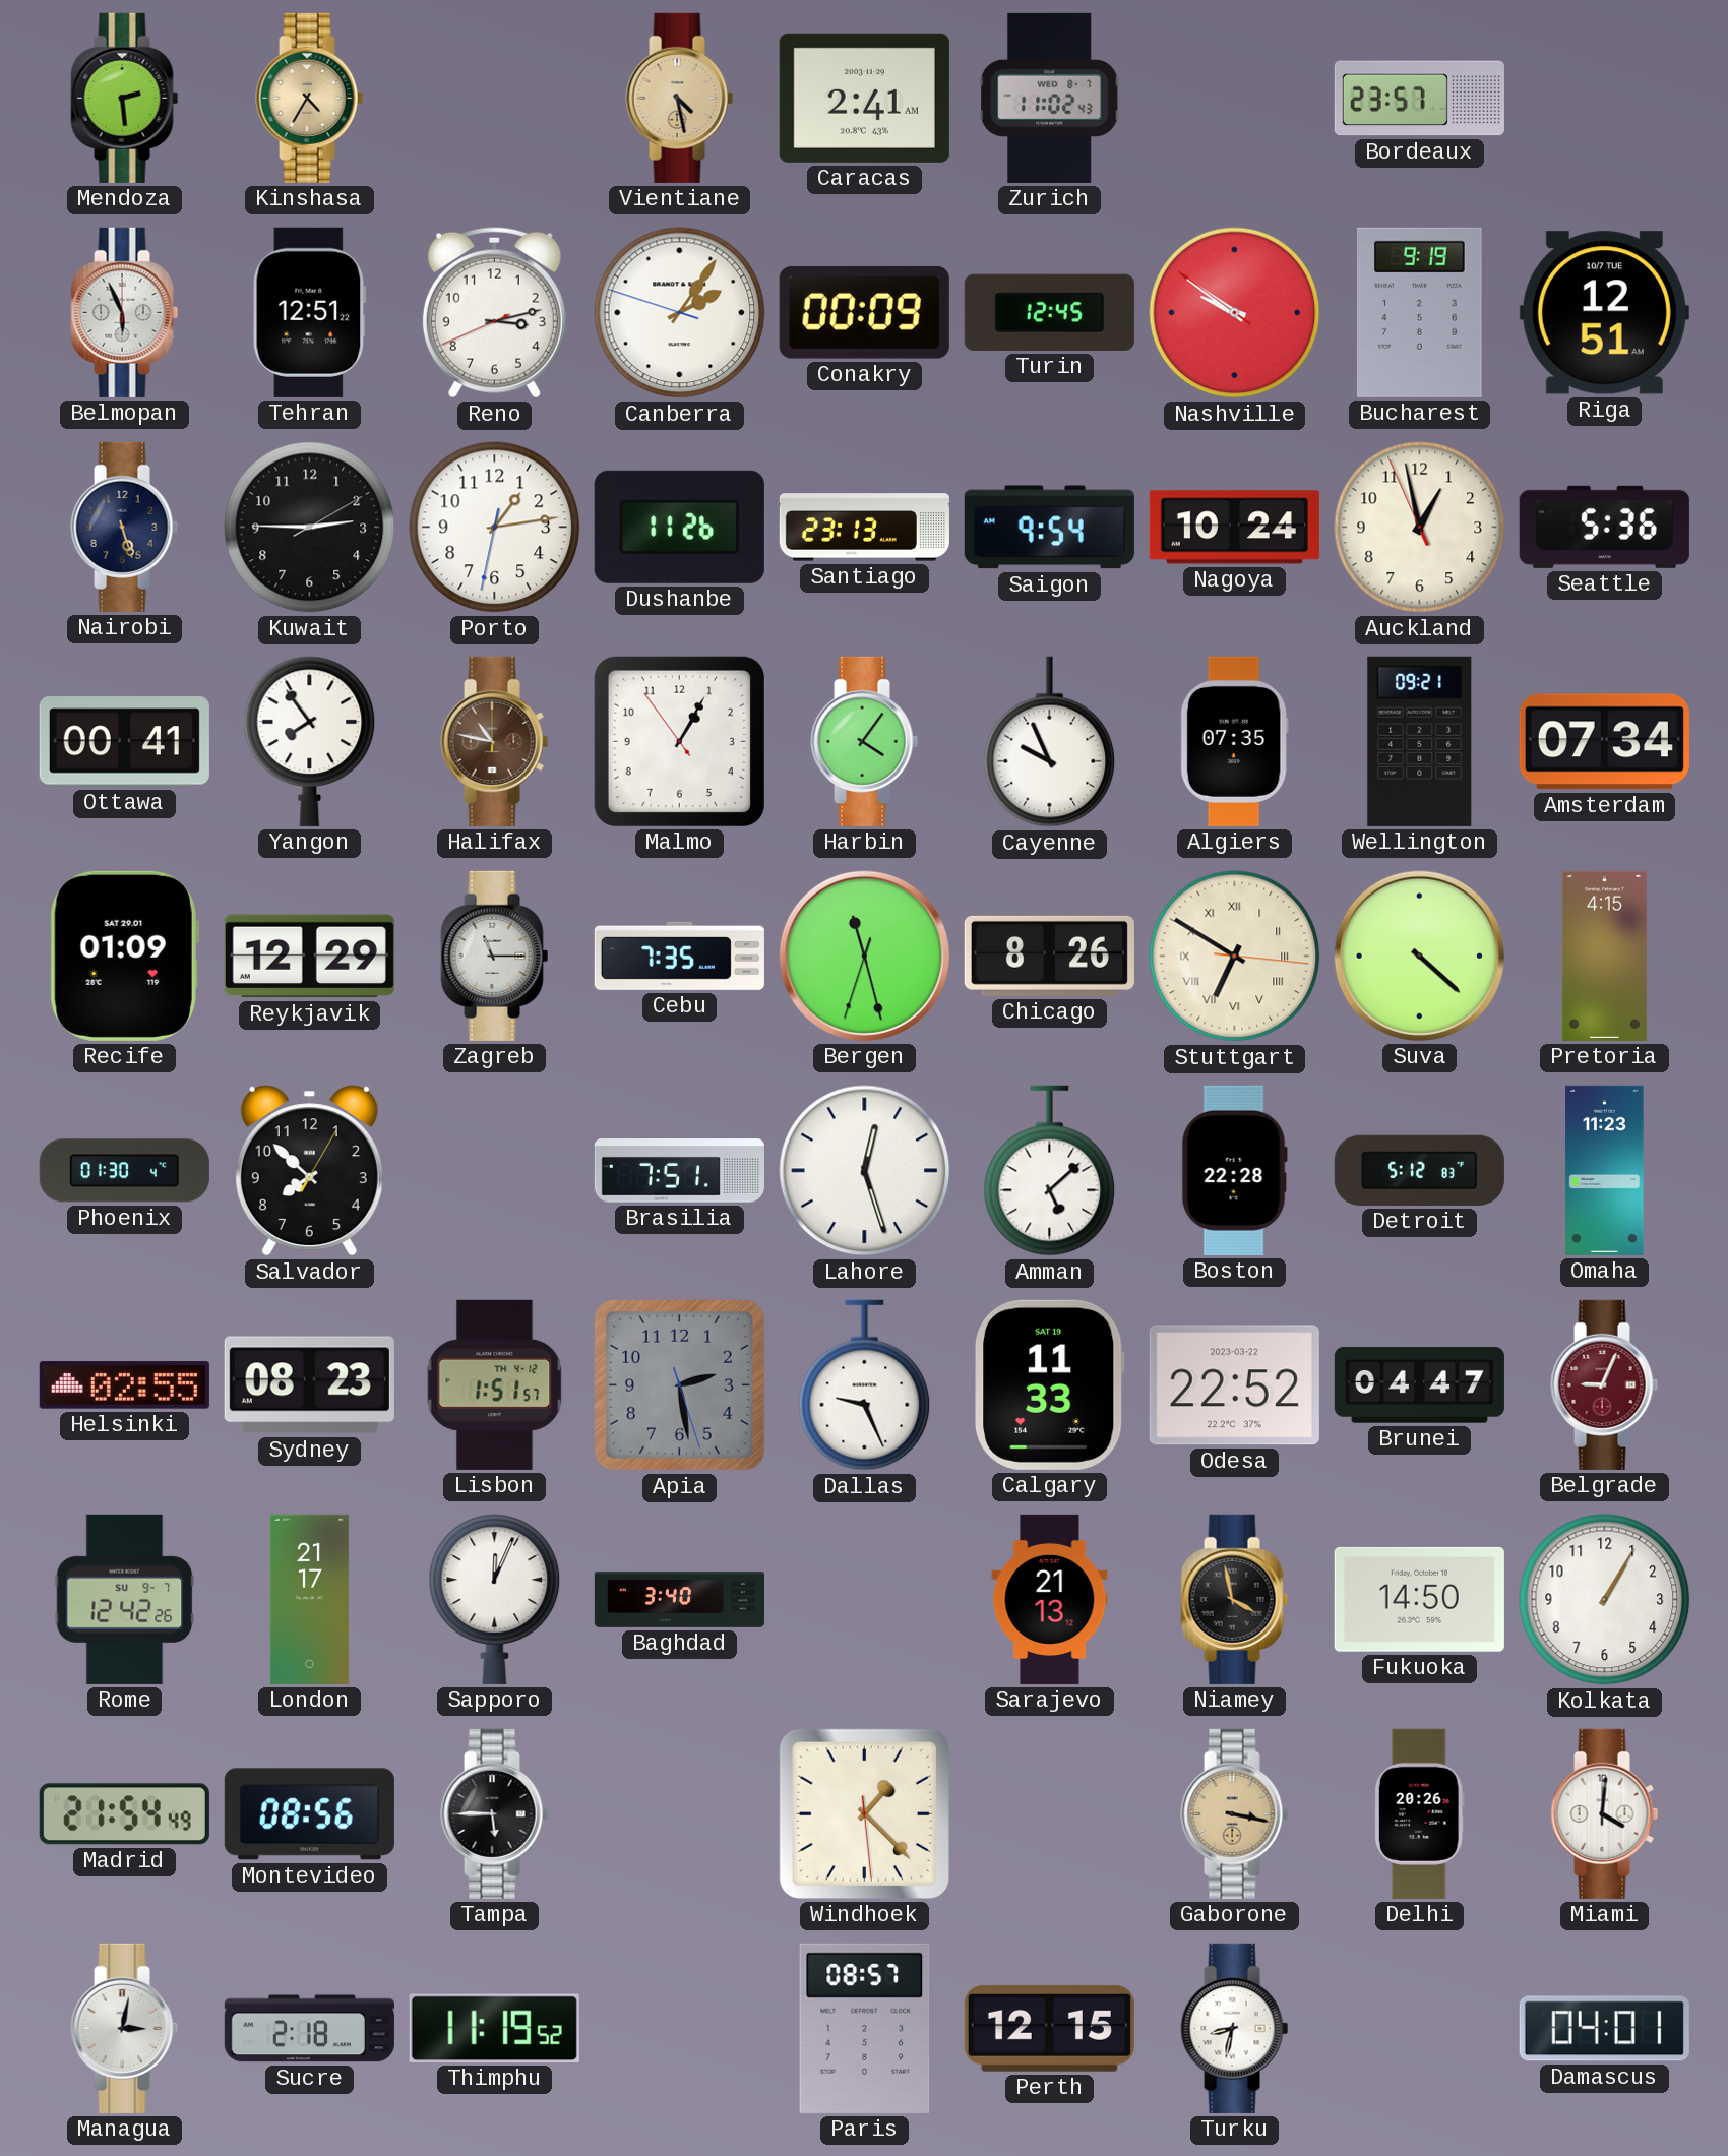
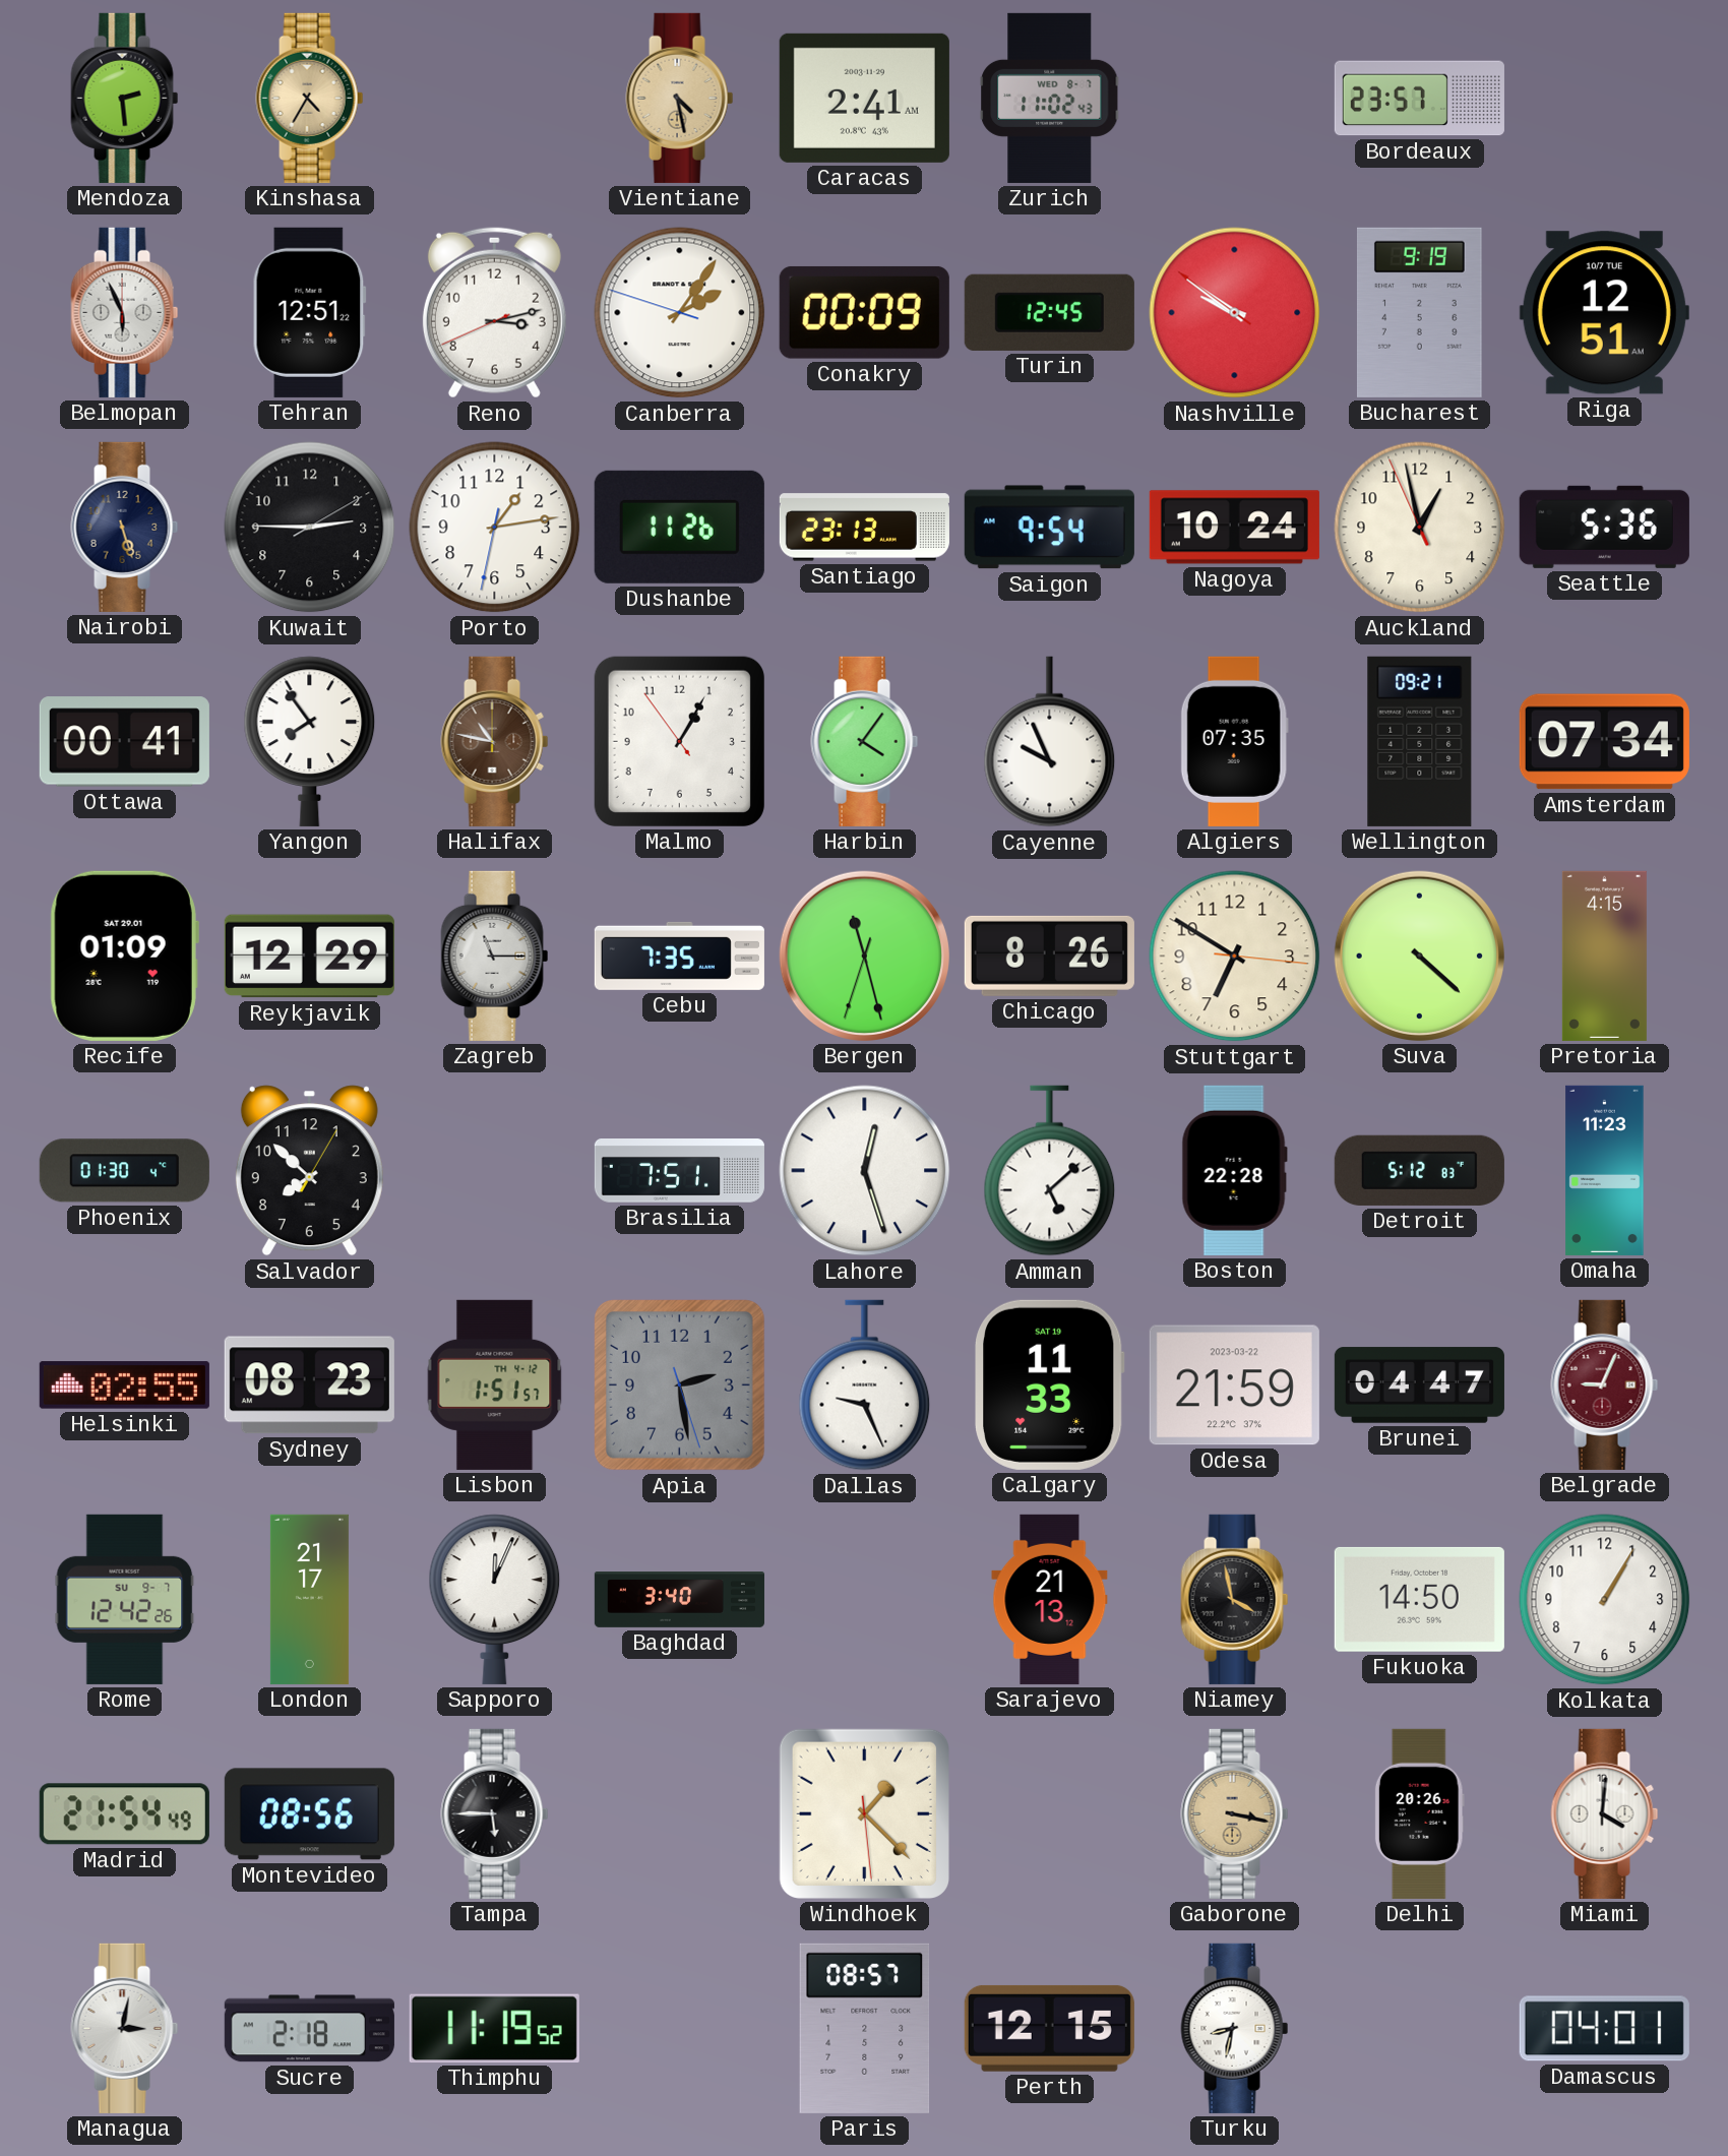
Stuttgart numerals: Roman -> Arabic
Odesa: 22:52 -> 21:59
